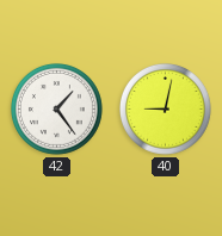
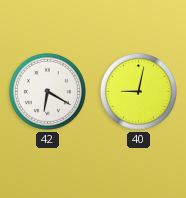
42: 1:24 -> 6:20
